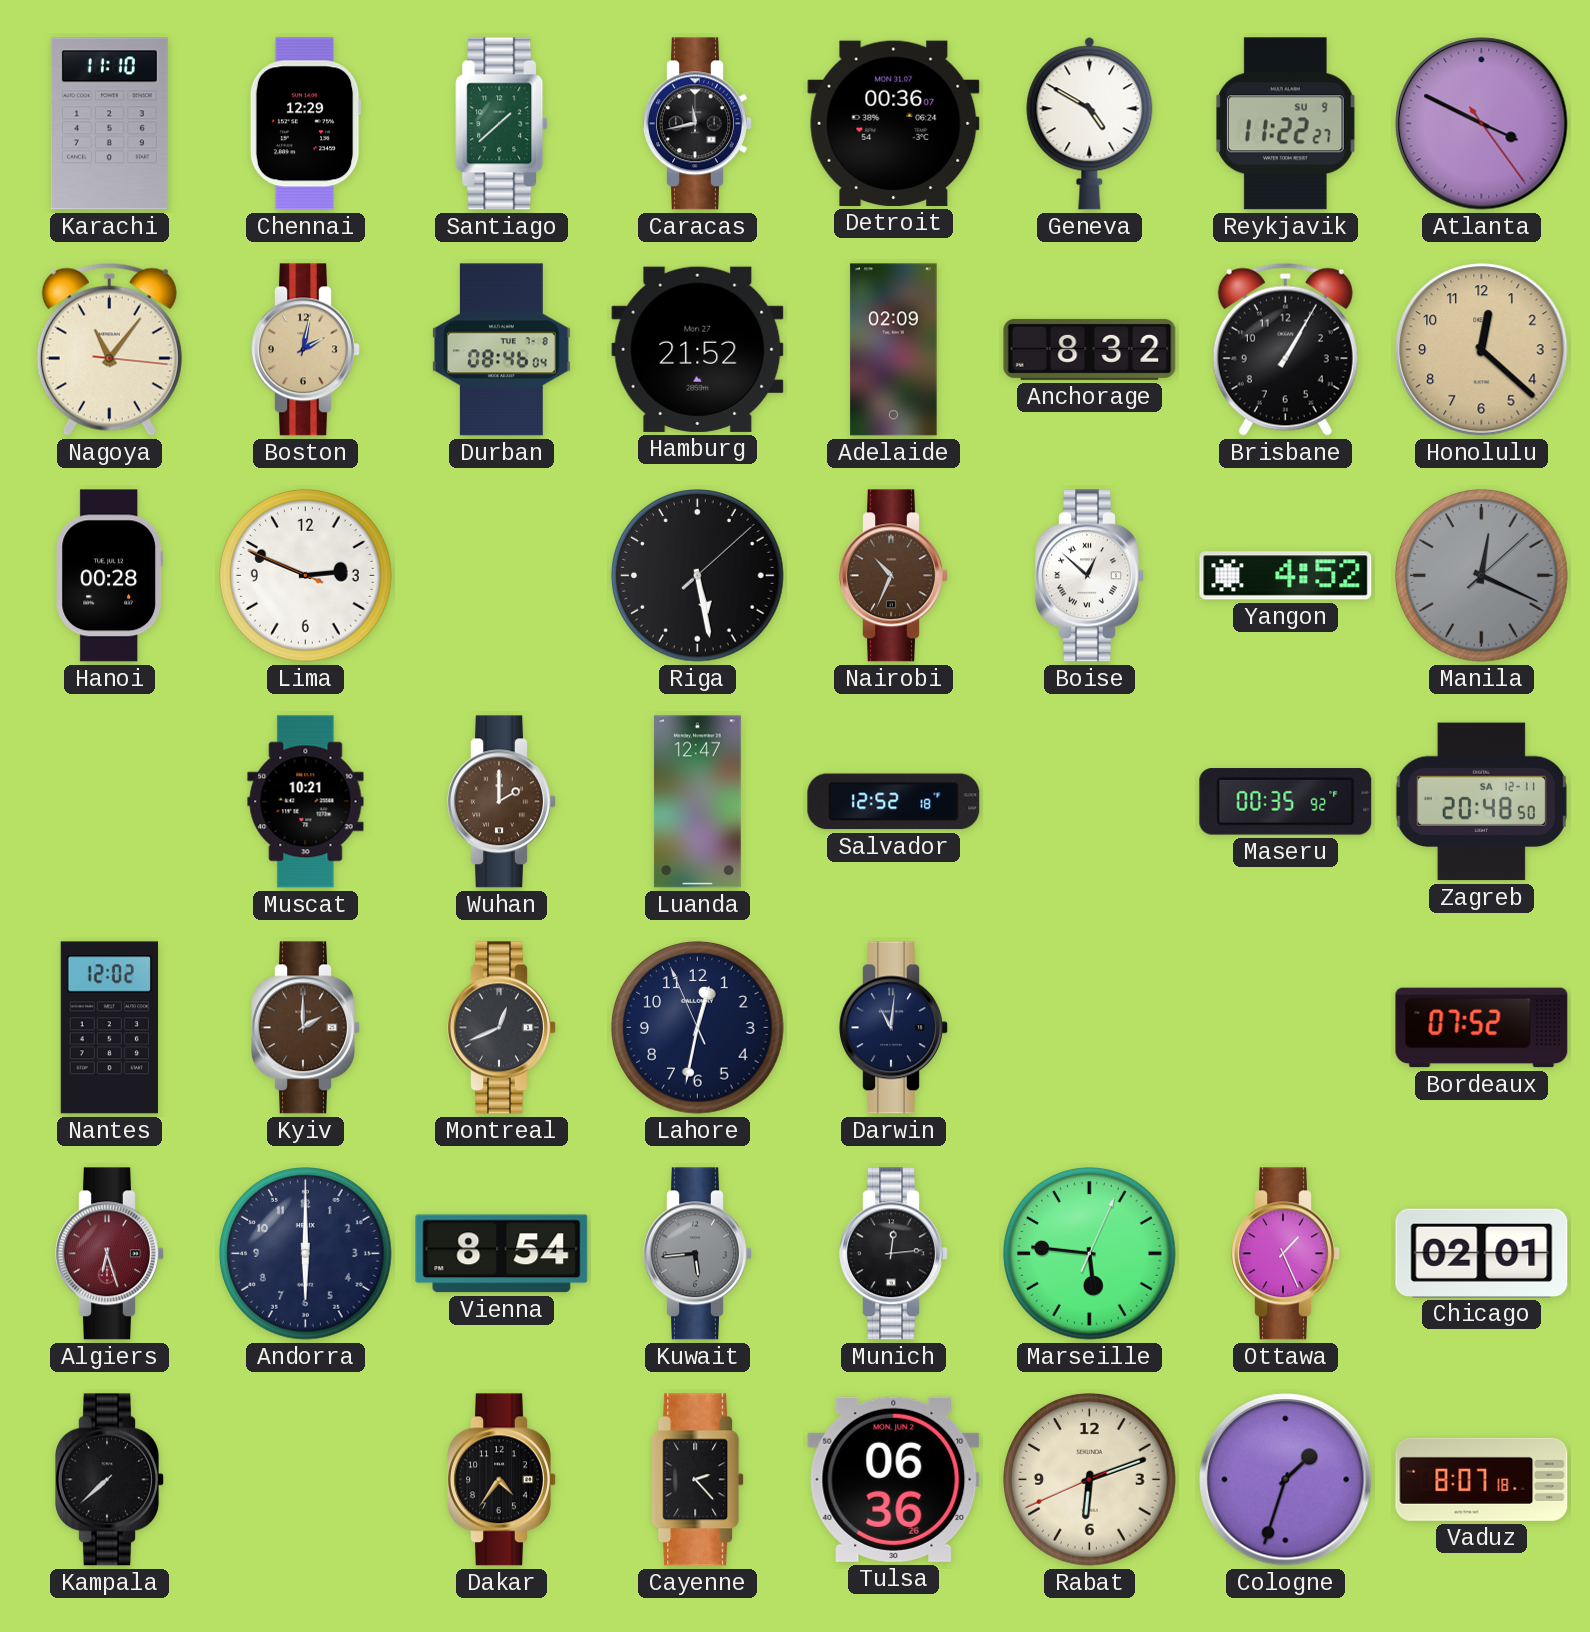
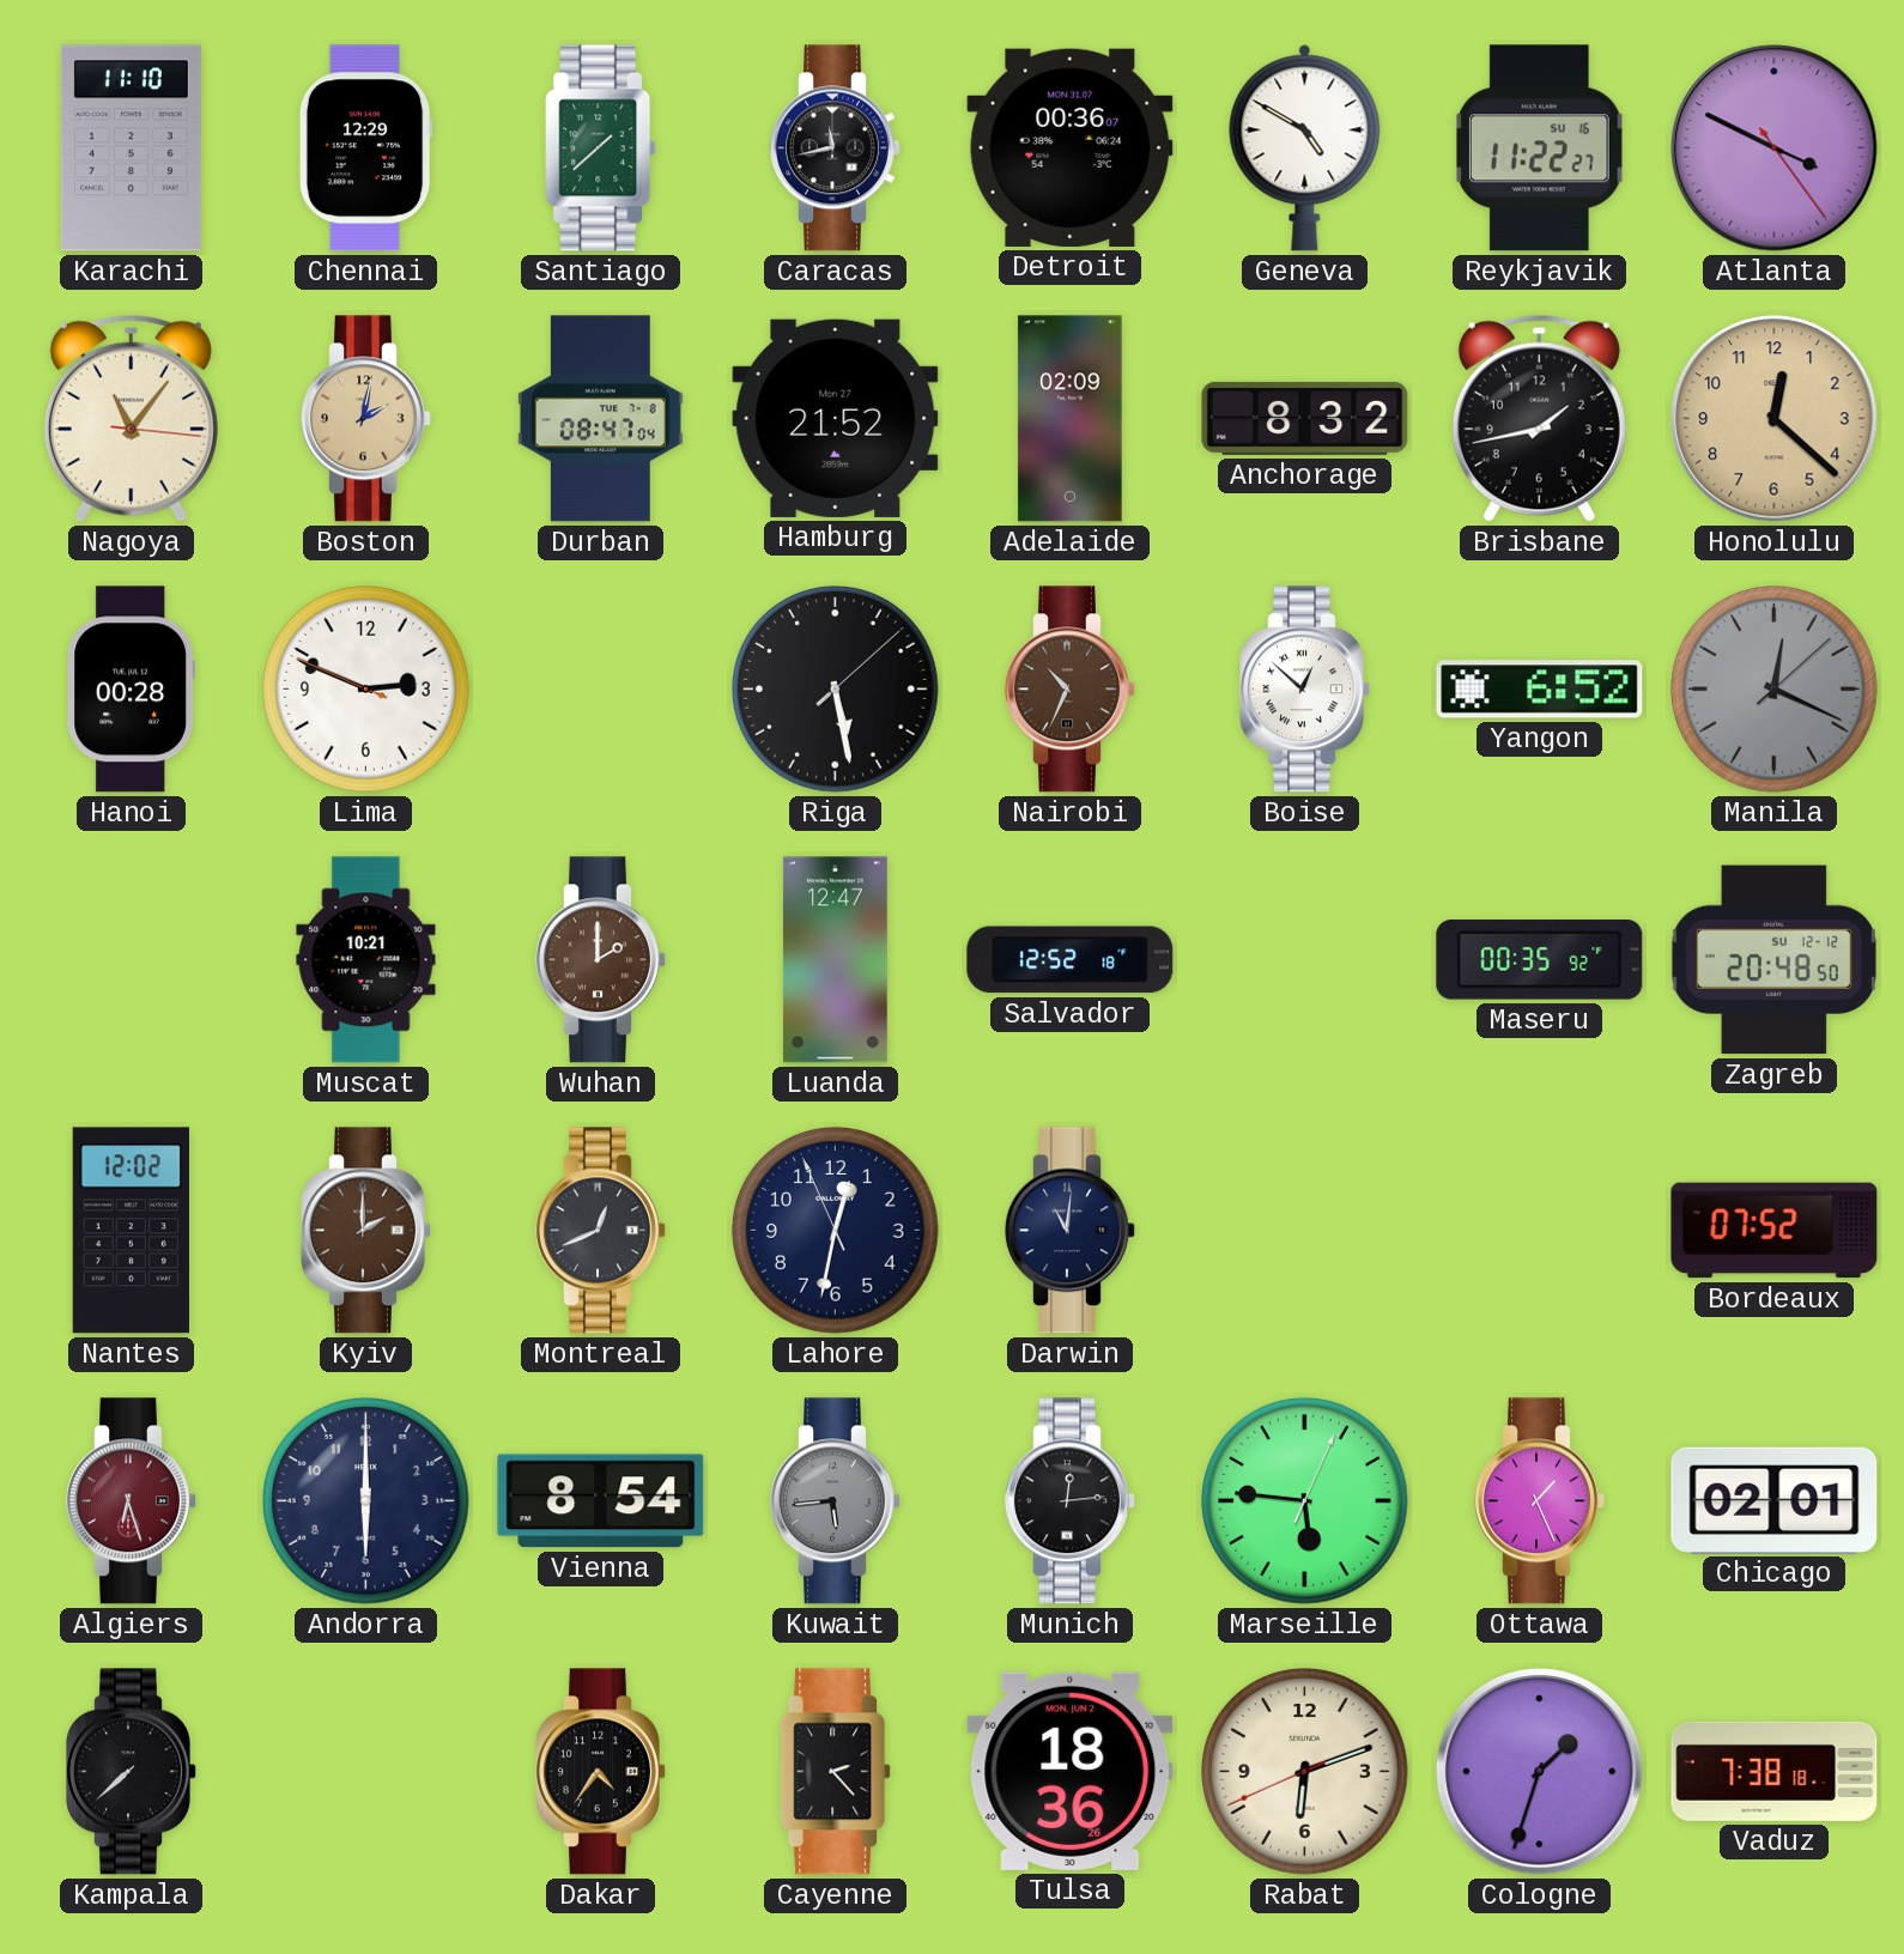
Reykjavik date: SU 9 -> SU 16
Durban: 08:46 -> 08:47
Brisbane: 1:05 -> 1:43
Yangon: 4:52 -> 6:52
Zagreb date: SA 12-11 -> SU 12-12
Tulsa: 06:36 -> 18:36
Vaduz: 8:07 -> 7:38
